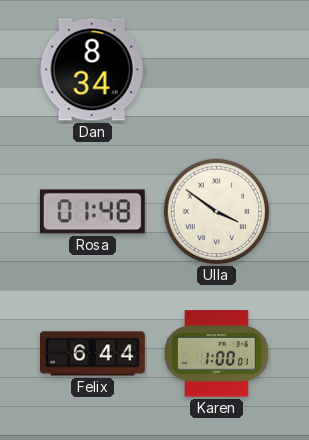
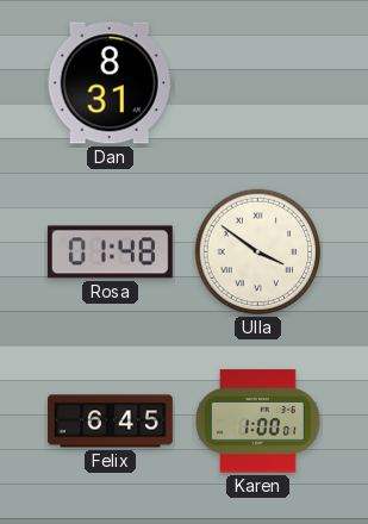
Dan: 8:34 -> 8:31
Felix: 6:44 -> 6:45
